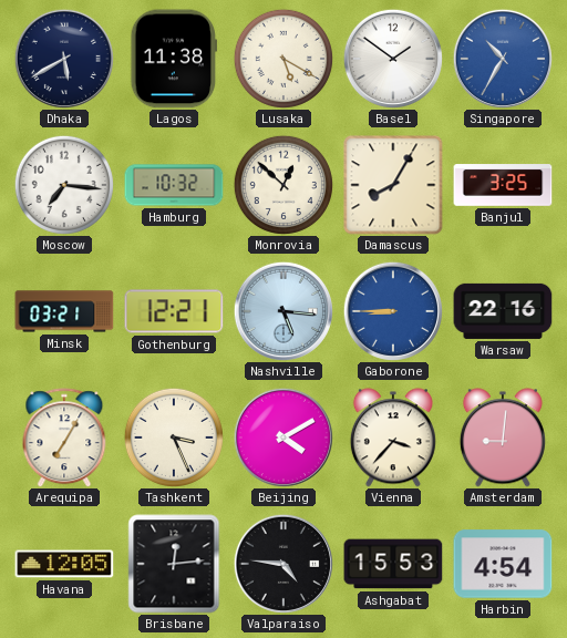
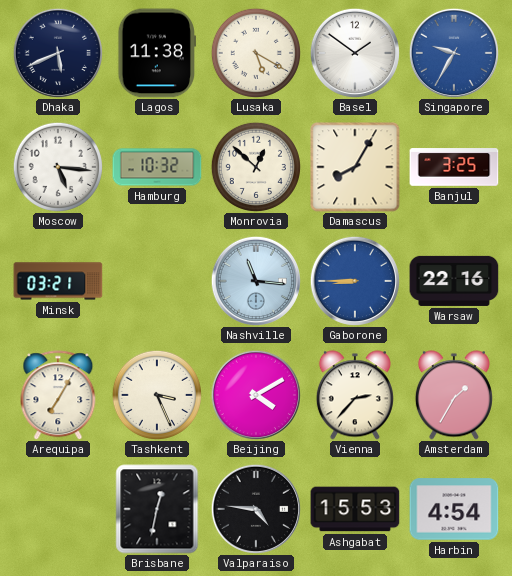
Dhaka: 5:40 -> 5:41
Singapore: 10:35 -> 9:35
Moscow: 7:16 -> 5:16
Gothenburg: 12:21 -> none
Nashville: 5:16 -> 11:16
Vienna: 3:37 -> 2:37
Amsterdam: 9:01 -> 1:35
Havana: 12:05 -> none
Brisbane: 12:14 -> 12:32
